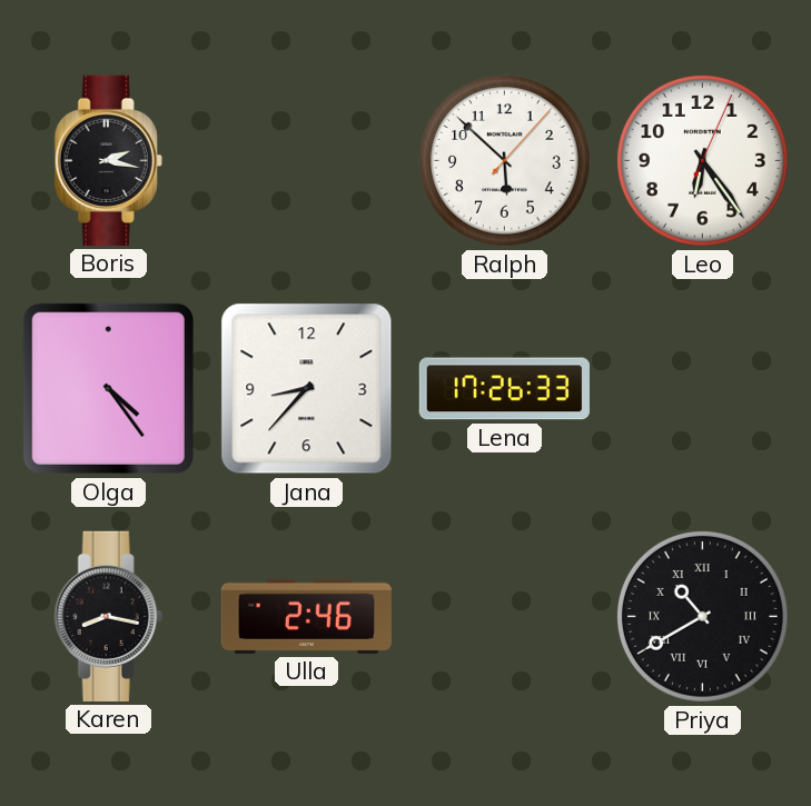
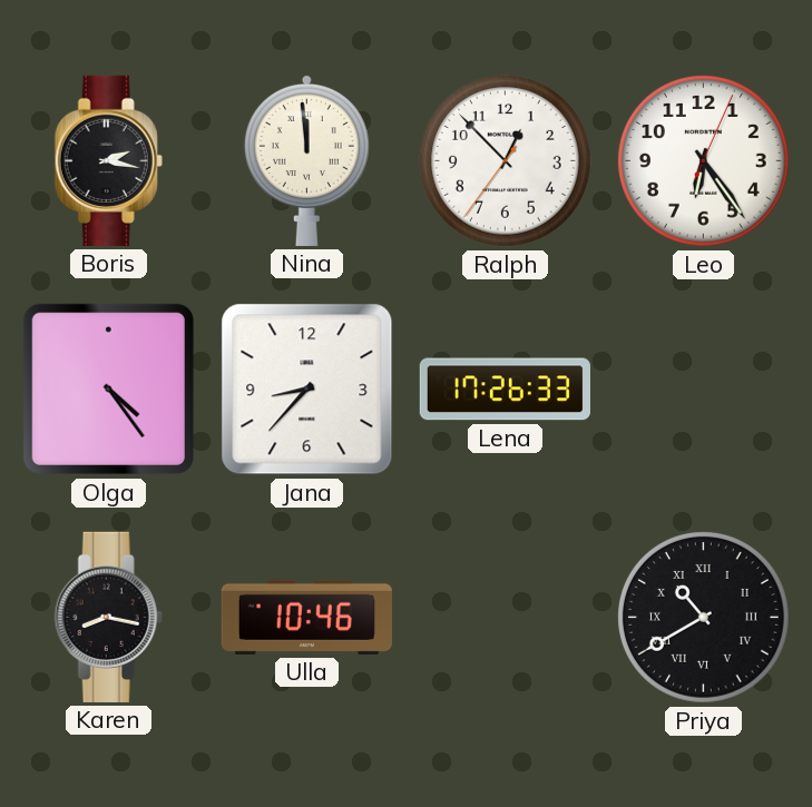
Nina: none -> 11:59
Ralph: 5:52 -> 12:52
Ulla: 2:46 -> 10:46
